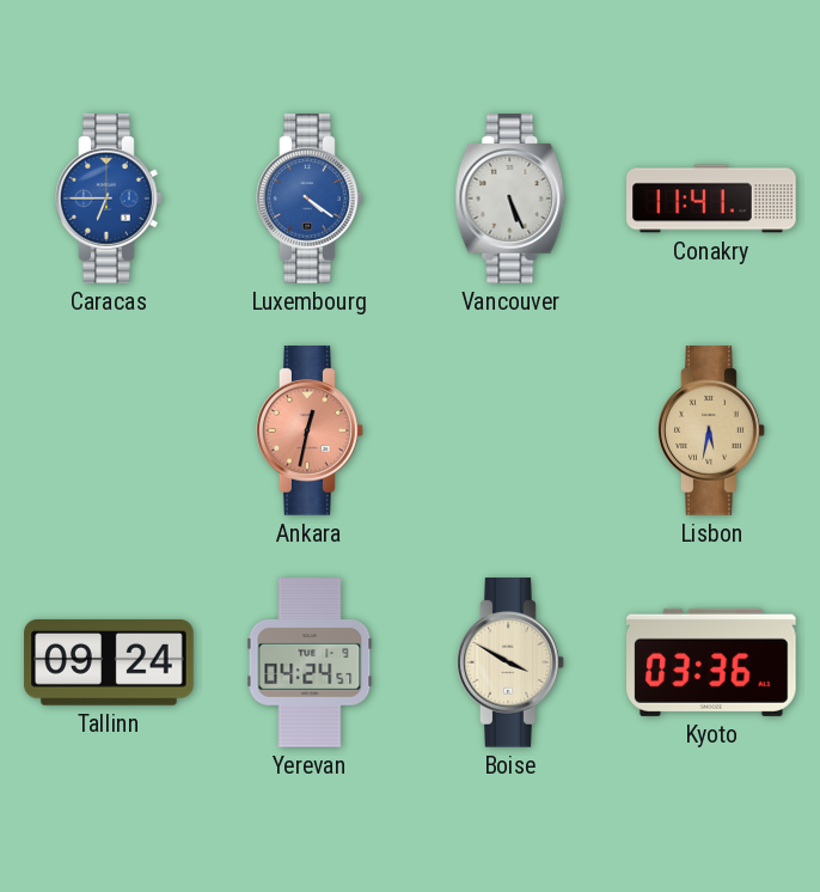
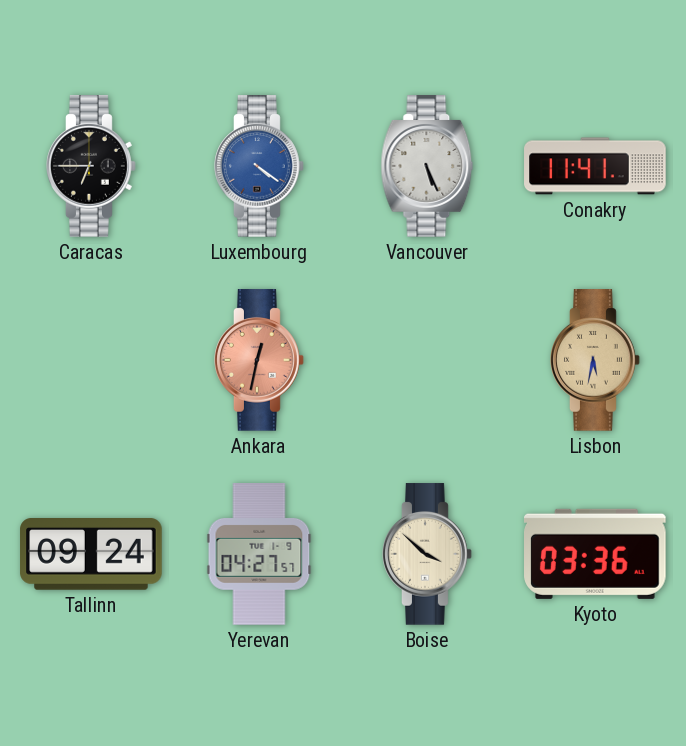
Caracas dial: blue -> black
Yerevan: 04:24 -> 04:27
Boise: 3:50 -> 3:52
